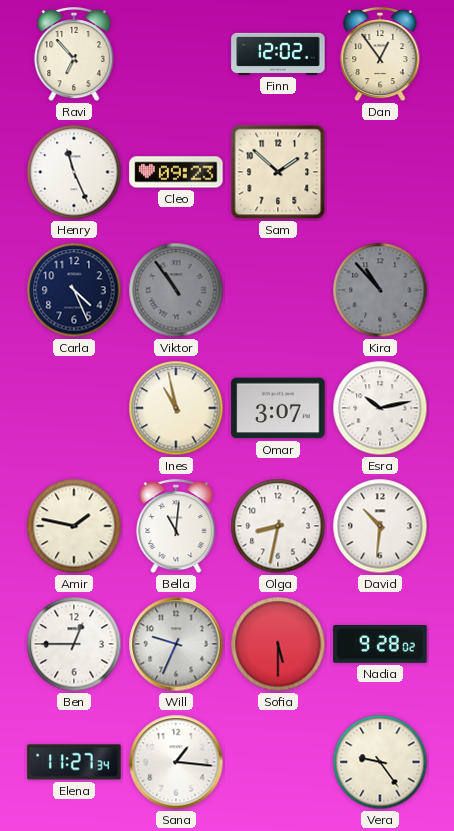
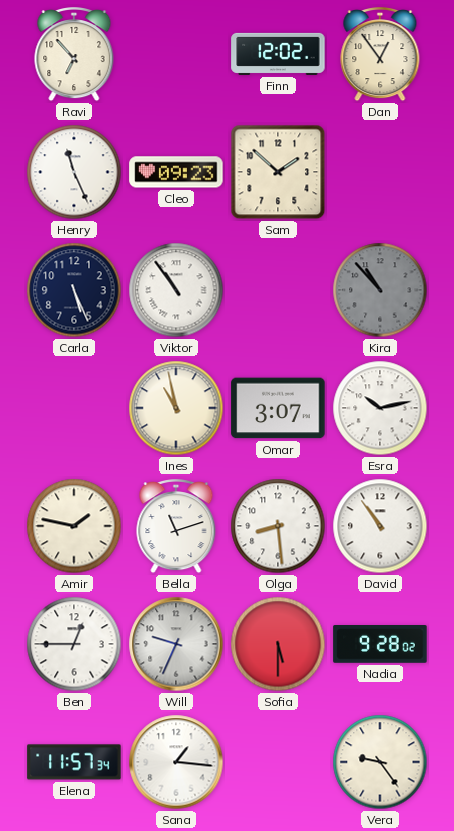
Carla: 4:26 -> 5:26
Viktor dial: grey -> white
Bella: 11:01 -> 11:12
Olga: 8:32 -> 8:29
David: 10:31 -> 10:54
Elena: 11:27 -> 11:57
